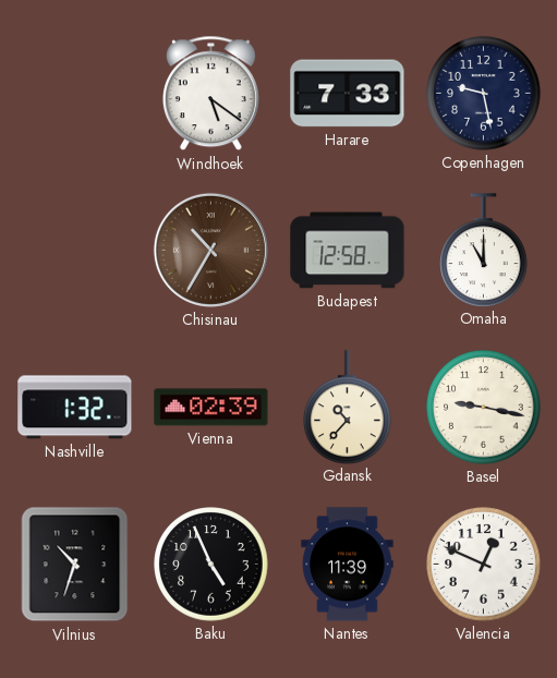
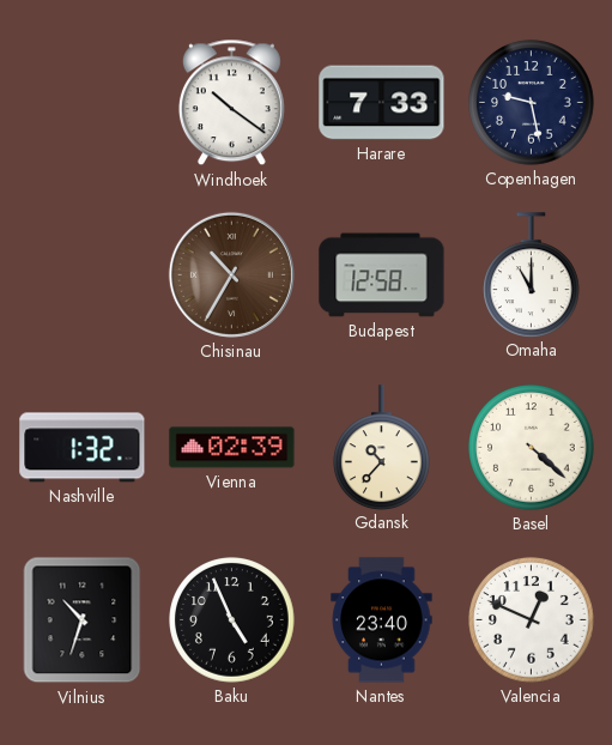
Windhoek: 5:21 -> 10:21
Basel: 9:17 -> 4:22
Nantes: 11:39 -> 23:40
